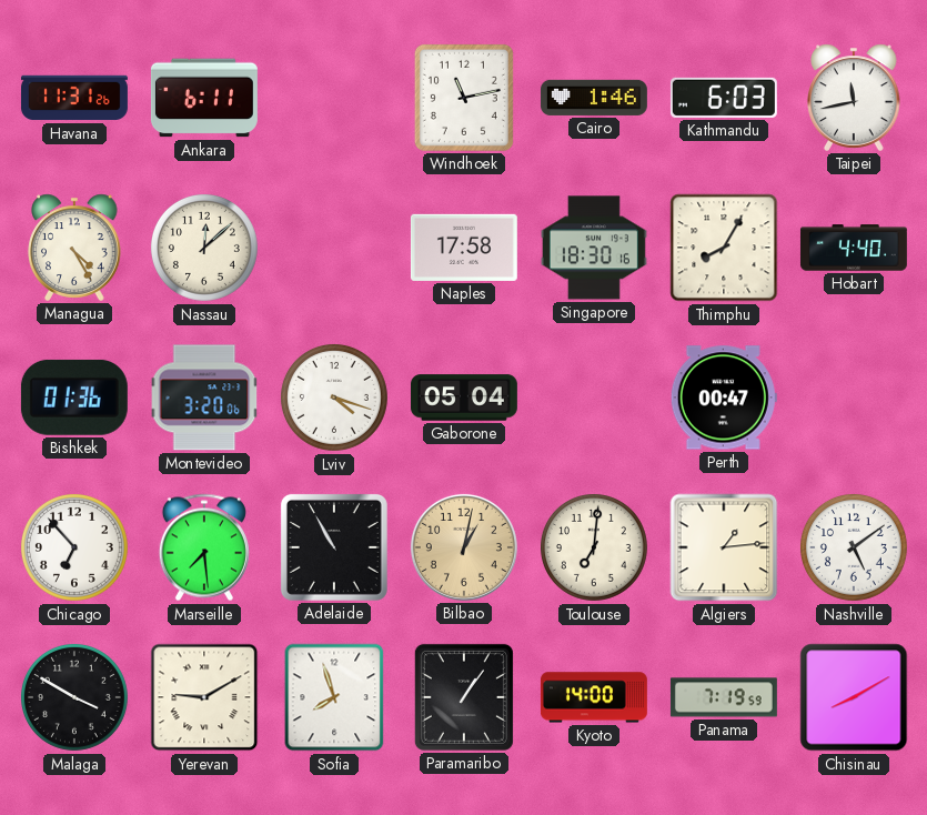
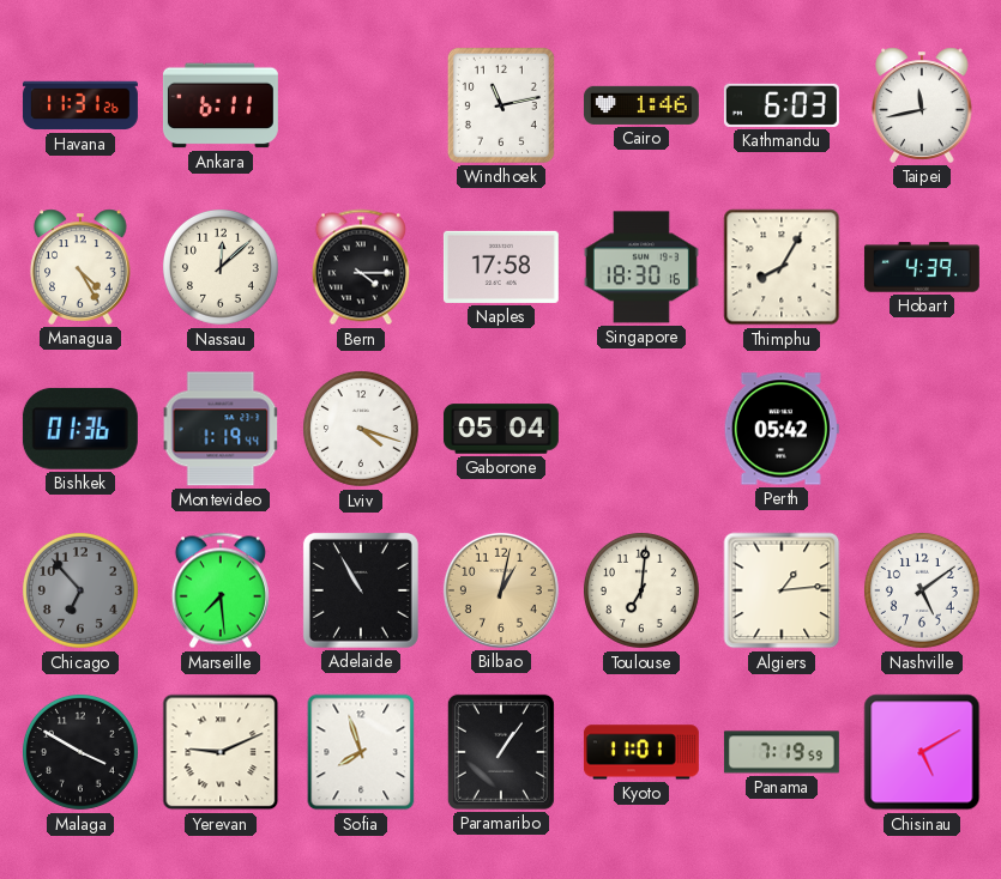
Bern: none -> 4:15
Hobart: 4:40 -> 4:39
Montevideo: 3:20 -> 1:19
Perth: 00:47 -> 05:42
Chicago dial: white -> grey
Yerevan: 9:10 -> 9:11
Kyoto: 14:00 -> 11:01
Chisinau: 8:10 -> 5:10
